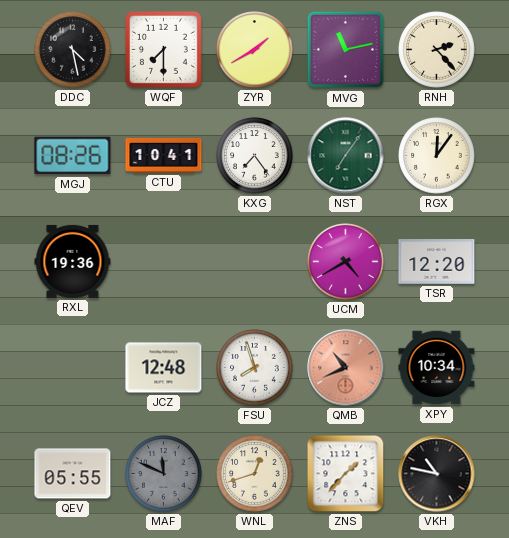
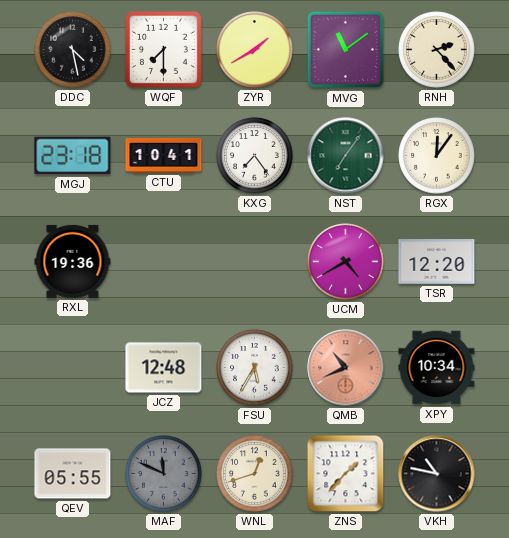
MVG: 11:13 -> 11:09
MGJ: 08:26 -> 23:18
FSU: 7:57 -> 5:35
